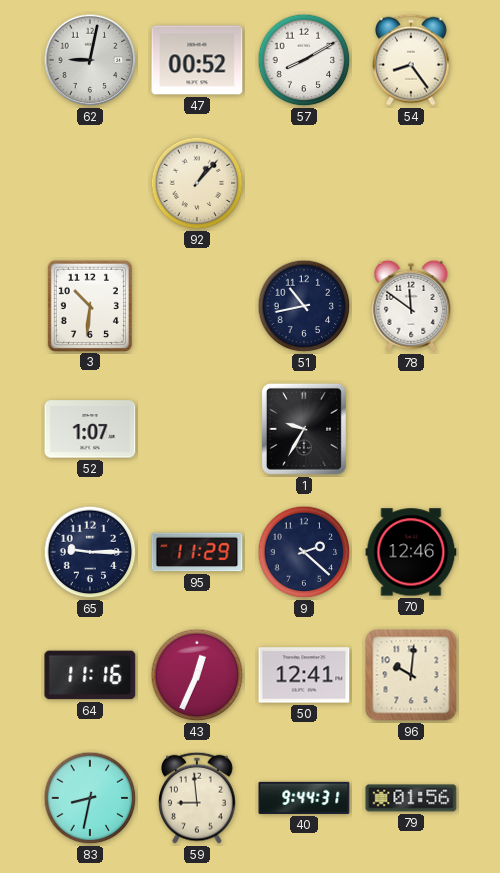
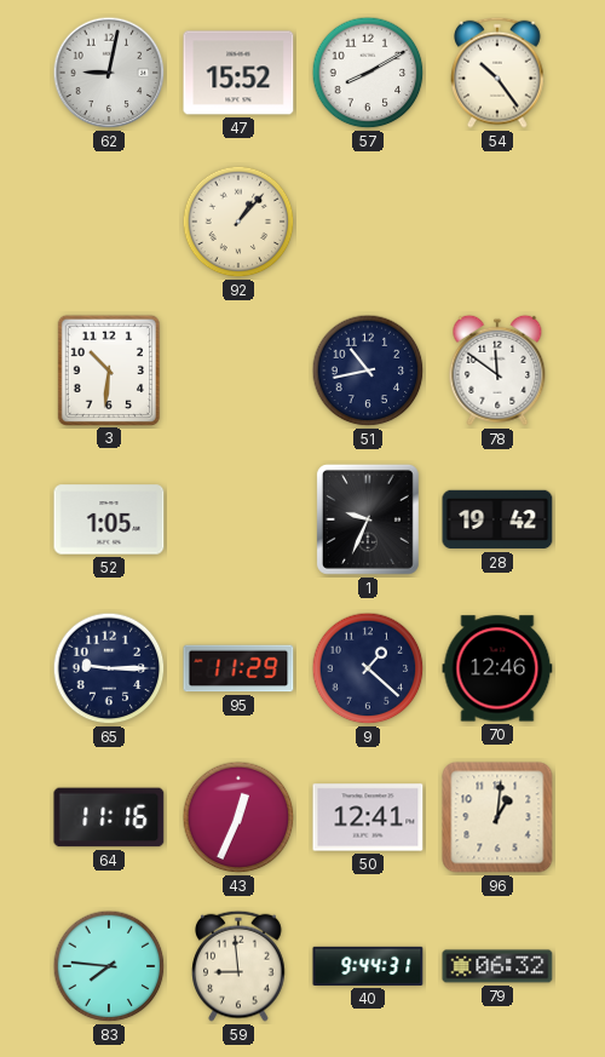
47: 00:52 -> 15:52
54: 8:24 -> 10:24
52: 1:07 -> 1:05
1: 9:35 -> 9:34
28: none -> 19:42
9: 2:22 -> 1:22
96: 10:01 -> 1:01
83: 8:32 -> 7:46
79: 01:56 -> 06:32
